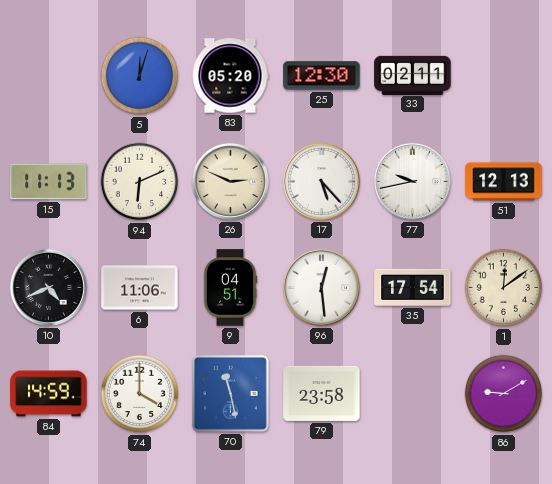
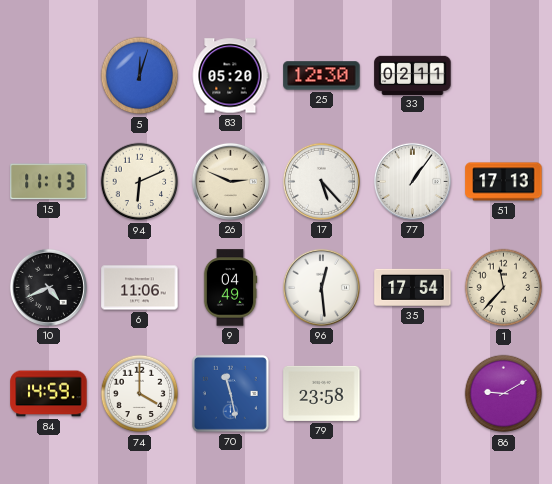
77: 9:43 -> 1:06
51: 12:13 -> 17:13
9: 04:51 -> 04:49
1: 12:09 -> 11:37
